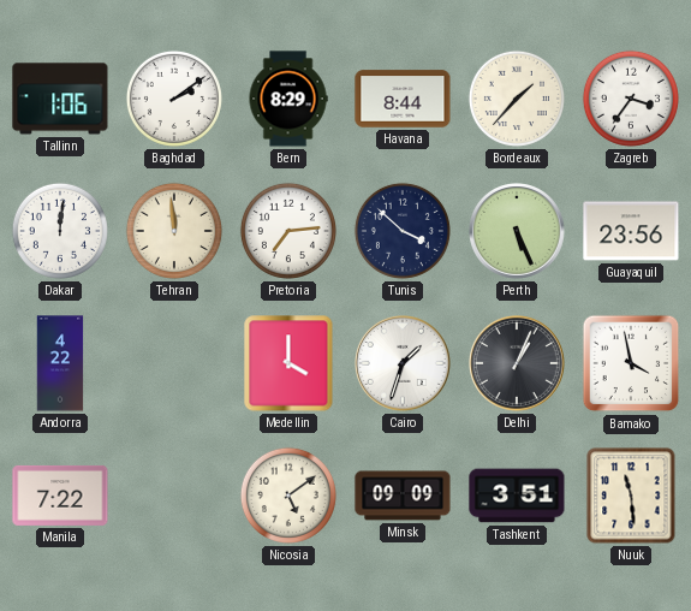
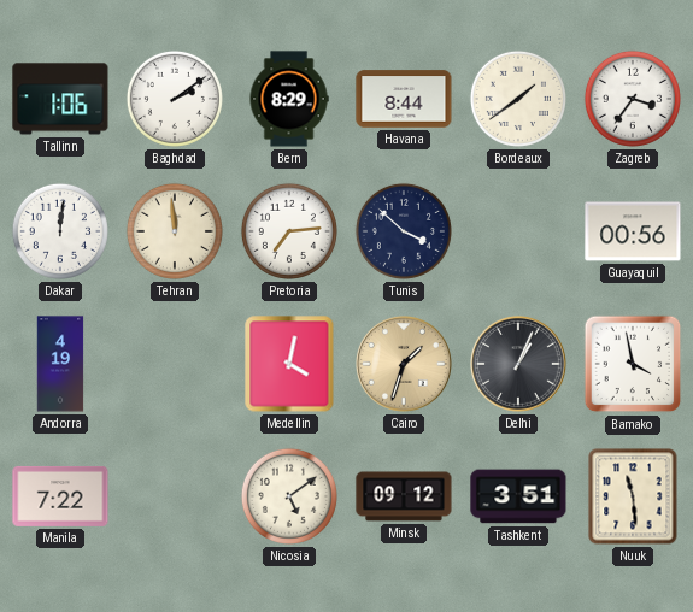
Bordeaux: 1:37 -> 1:39
Perth: 5:26 -> none
Guayaquil: 23:56 -> 00:56
Andorra: 4:22 -> 4:19
Medellin: 4:00 -> 4:02
Cairo dial: white -> champagne
Minsk: 09:09 -> 09:12
